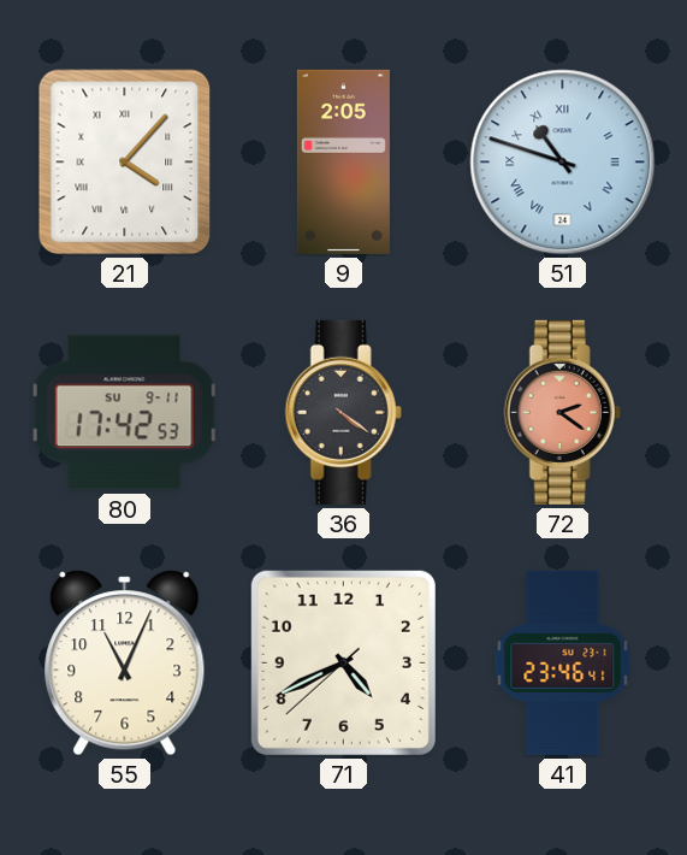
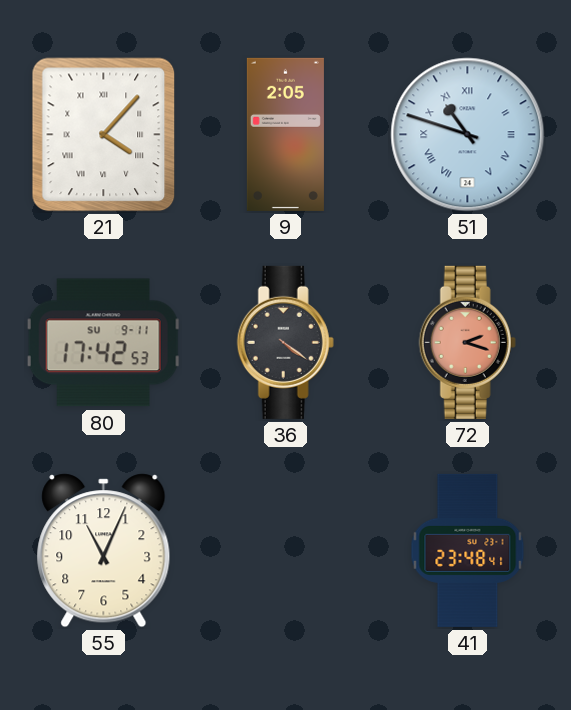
72: 2:21 -> 2:18
71: 4:40 -> none
41: 23:46 -> 23:48
